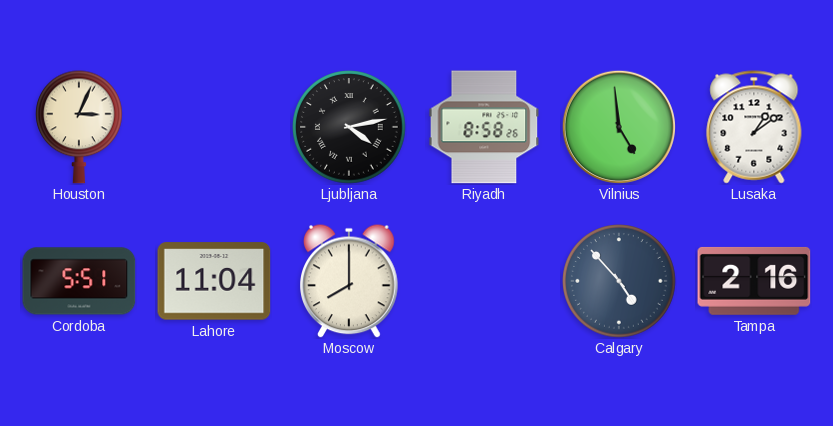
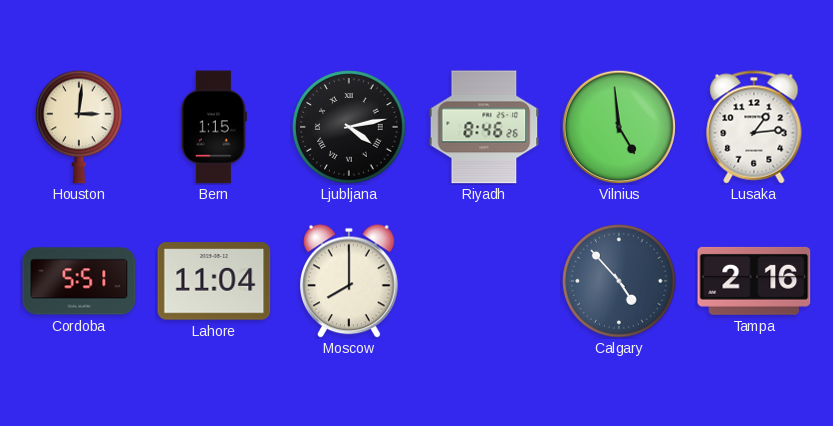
Houston: 3:04 -> 3:01
Bern: none -> 1:15
Riyadh: 8:58 -> 8:46
Lusaka: 1:09 -> 1:14
